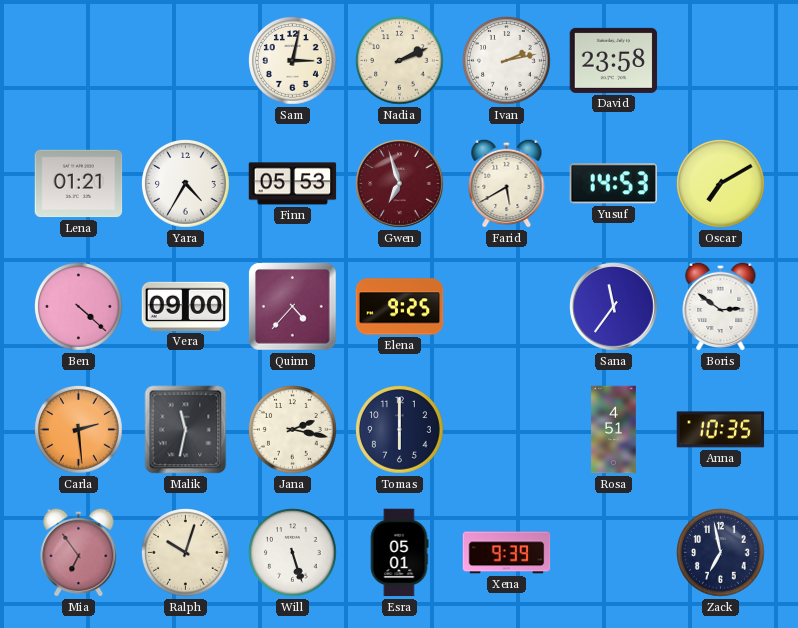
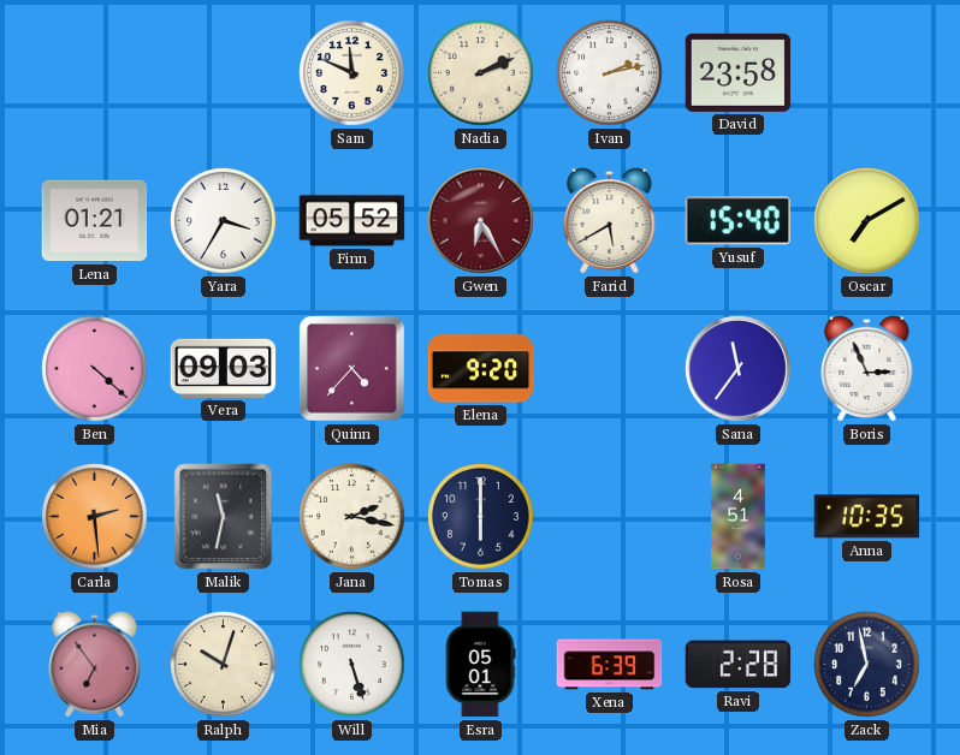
Sam: 3:02 -> 11:49
Yara: 4:35 -> 3:35
Finn: 05:53 -> 05:52
Gwen: 6:57 -> 6:25
Yusuf: 14:53 -> 15:40
Vera: 09:00 -> 09:03
Elena: 9:25 -> 9:20
Boris: 2:51 -> 2:56
Xena: 9:39 -> 6:39
Ravi: none -> 2:28
